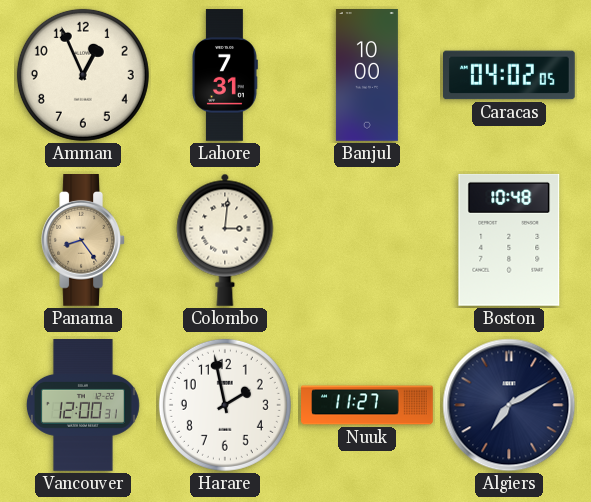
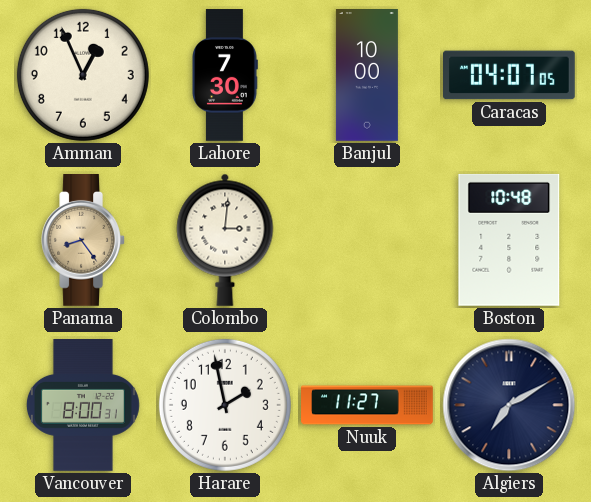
Lahore: 7:31 -> 7:30
Caracas: 04:02 -> 04:07
Vancouver: 12:00 -> 8:00
